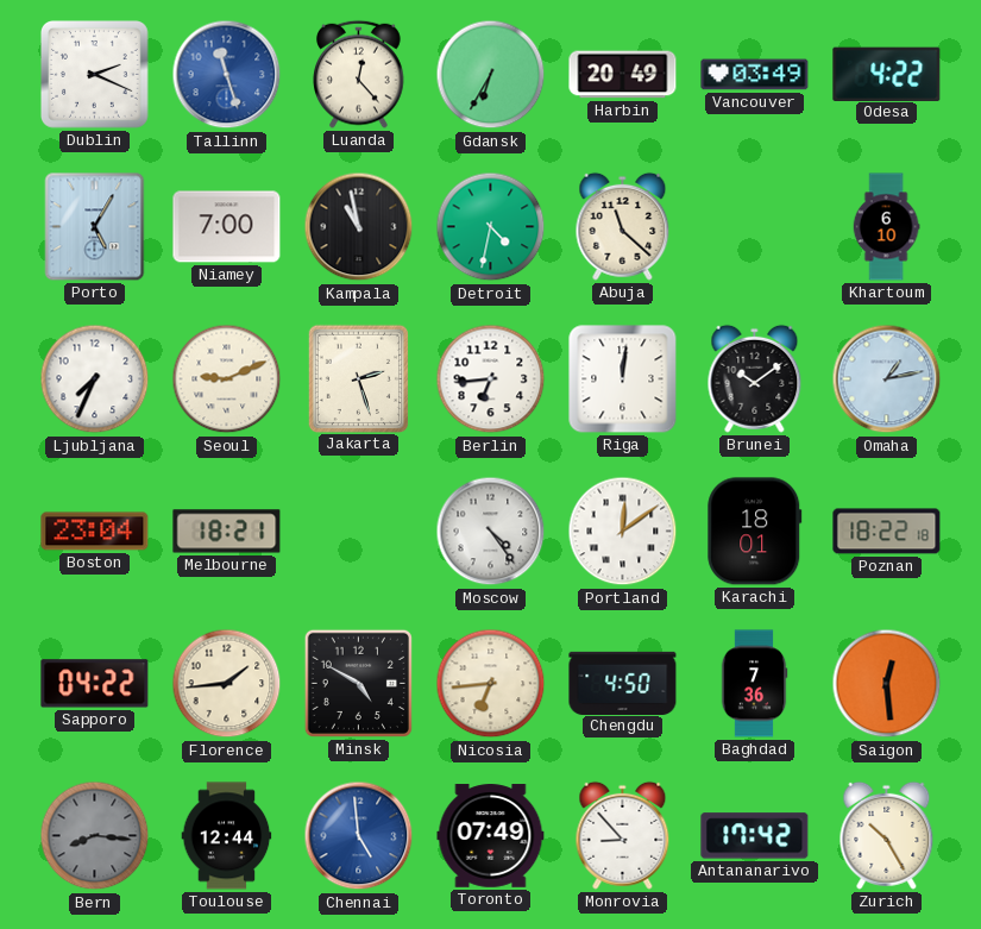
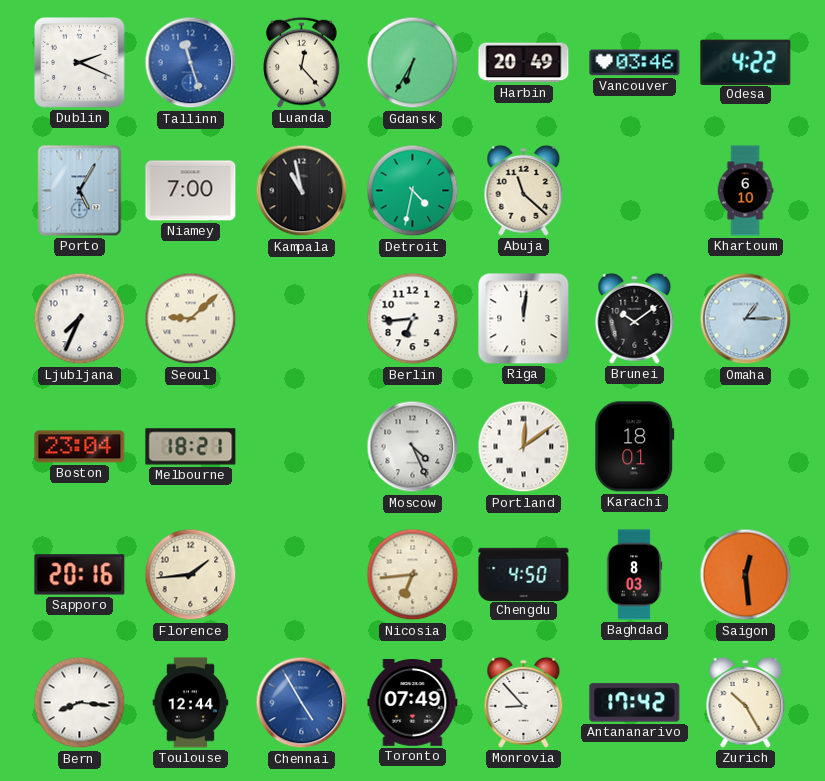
Vancouver: 03:49 -> 03:46
Seoul: 9:11 -> 9:08
Jakarta: 2:27 -> none
Omaha: 1:13 -> 1:15
Moscow: 4:24 -> 4:26
Poznan: 18:22 -> none
Sapporo: 04:22 -> 20:16
Minsk: 4:50 -> none
Baghdad: 7:36 -> 8:03
Bern dial: grey -> white
Chennai: 4:59 -> 4:55
